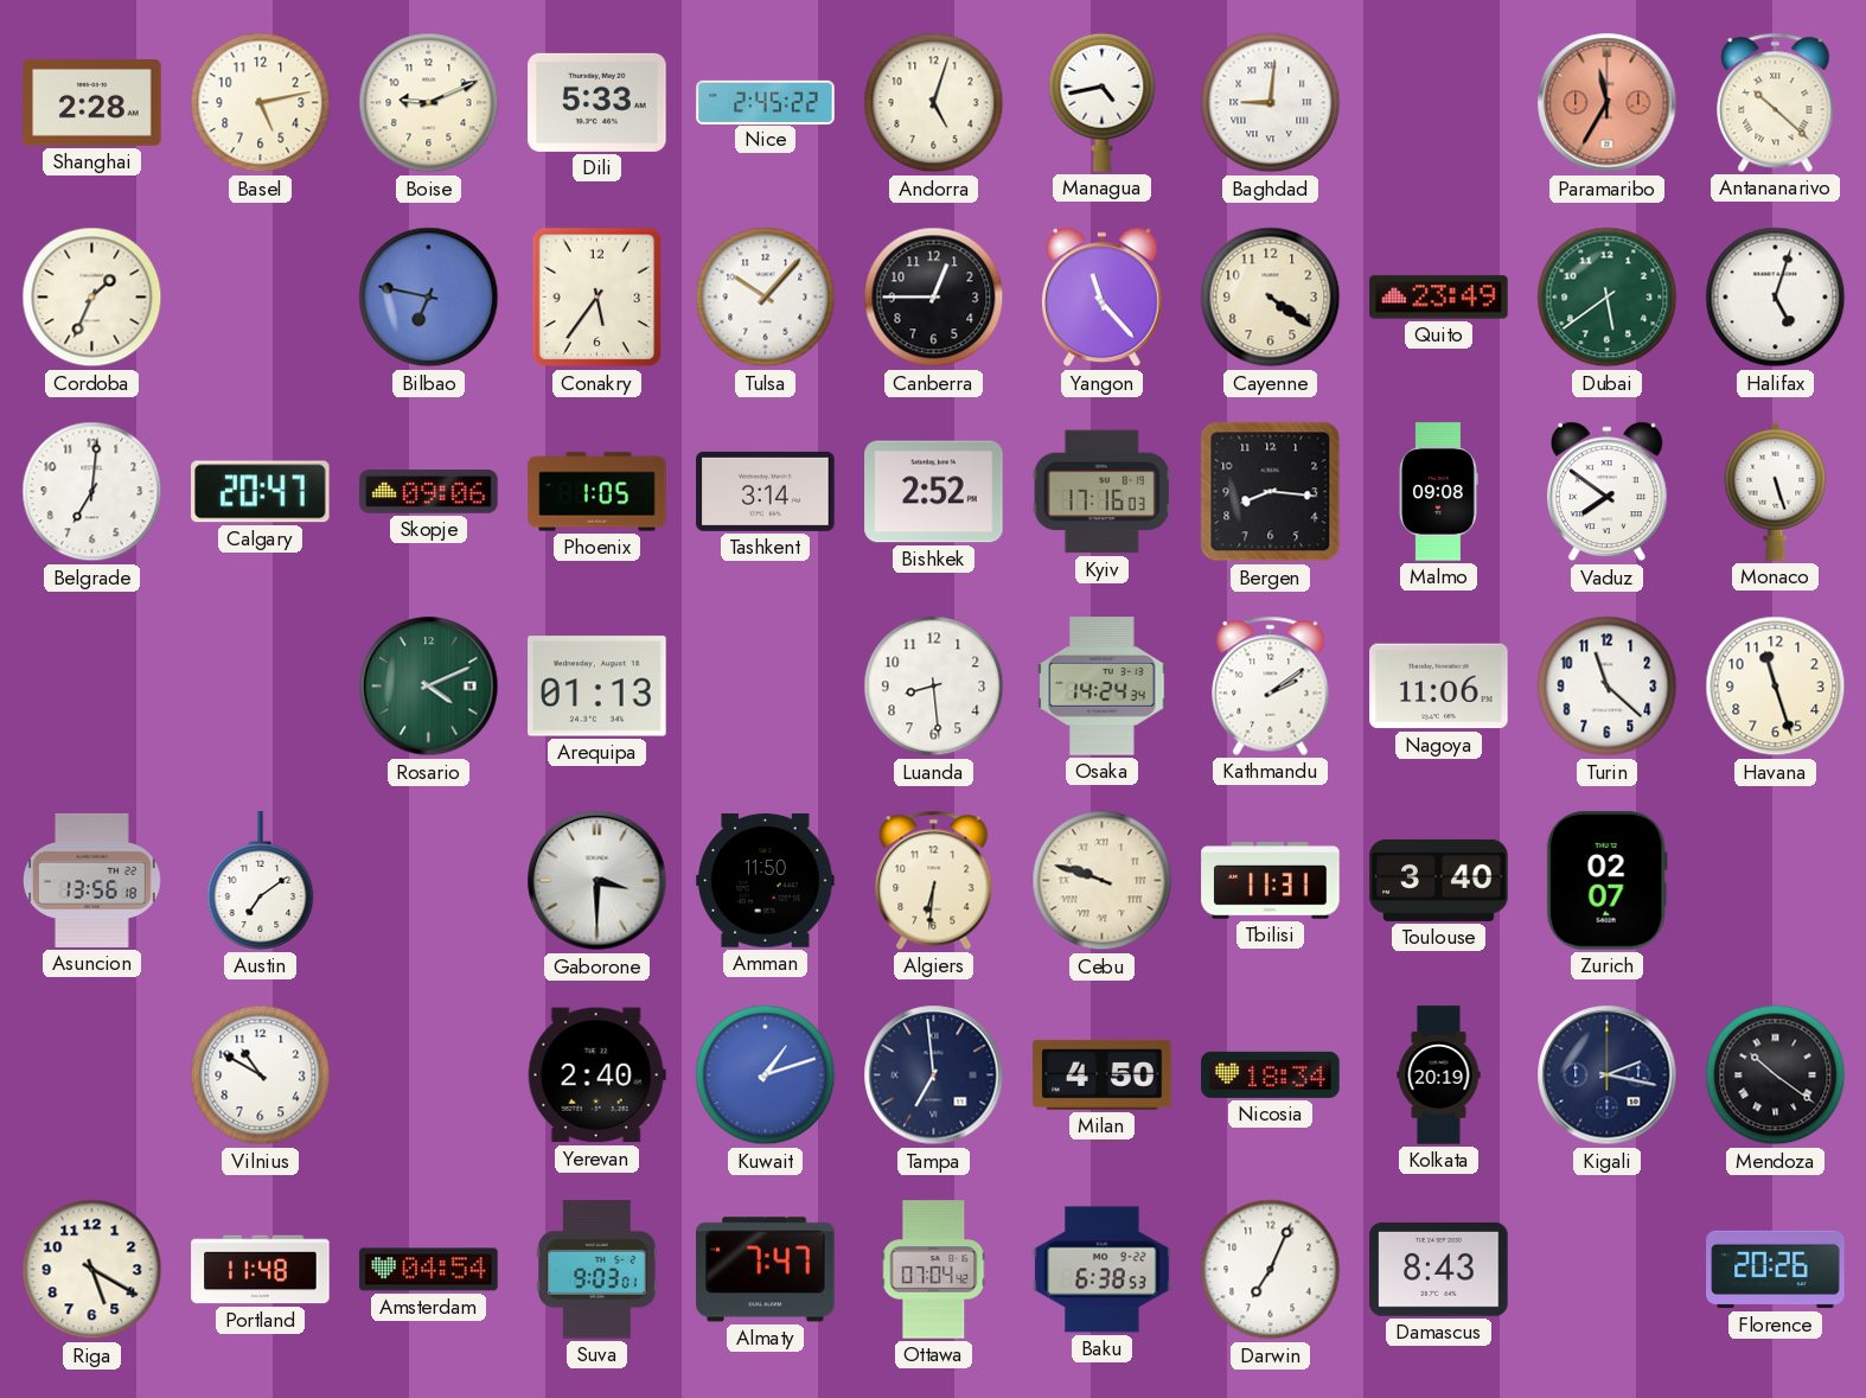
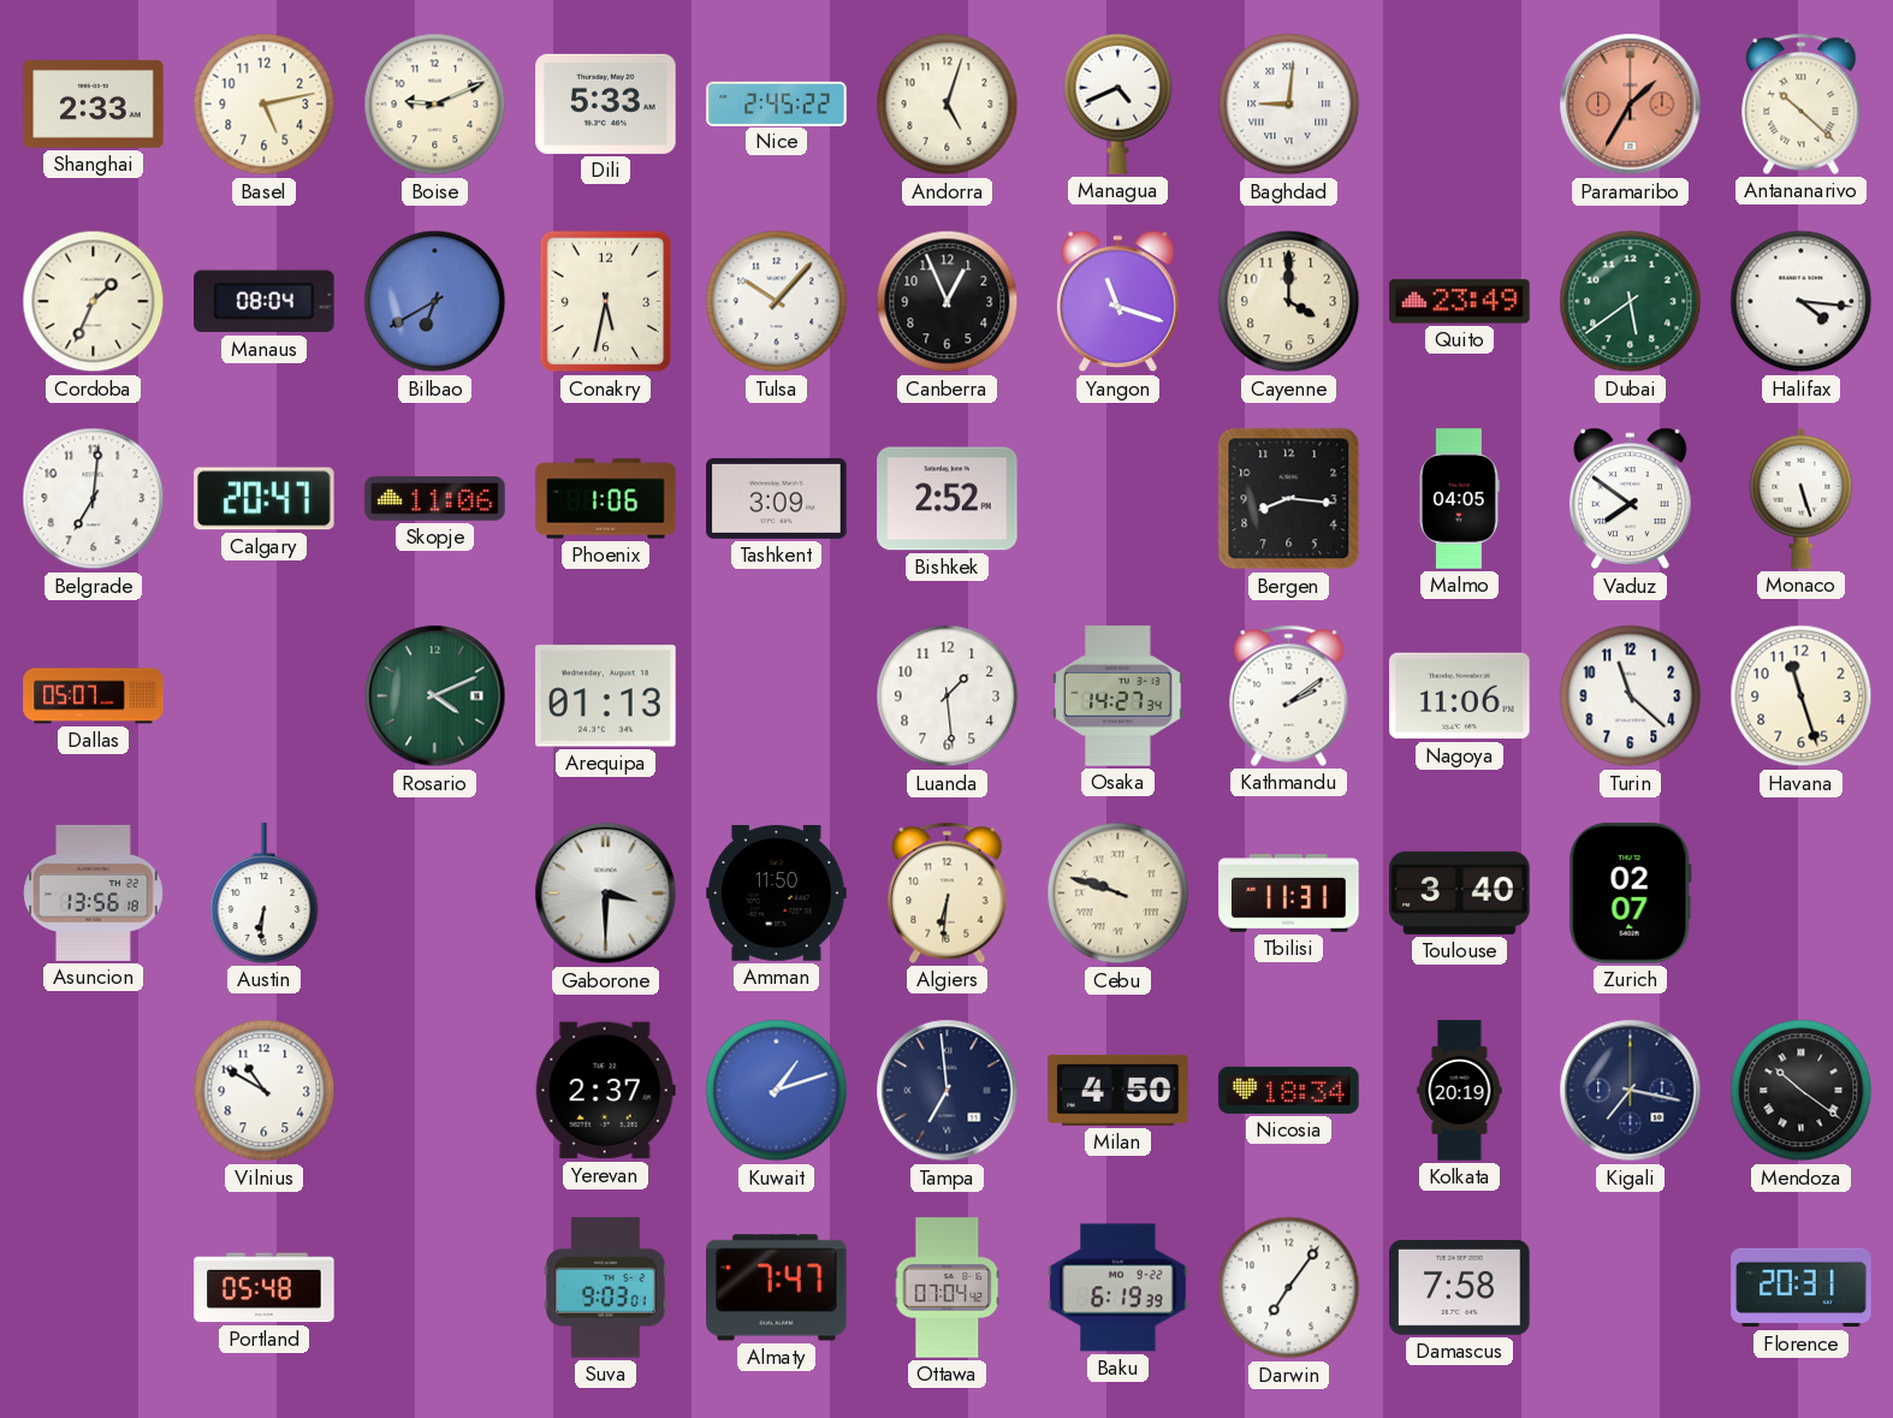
Shanghai: 2:28 -> 2:33
Managua: 4:43 -> 4:41
Paramaribo: 11:35 -> 1:35
Manaus: none -> 08:04
Bilbao: 6:47 -> 6:40
Conakry: 5:36 -> 5:32
Canberra: 12:45 -> 12:56
Yangon: 11:23 -> 11:18
Cayenne: 4:21 -> 4:00
Halifax: 5:03 -> 4:16
Skopje: 09:06 -> 11:06
Phoenix: 1:05 -> 1:06
Tashkent: 3:14 -> 3:09
Kyiv: 17:16 -> none
Malmo: 09:08 -> 04:05
Dallas: none -> 05:07
Luanda: 8:29 -> 1:29
Osaka: 14:24 -> 14:27
Austin: 7:09 -> 6:31
Yerevan: 2:40 -> 2:37
Kigali: 2:17 -> 7:17
Riga: 5:20 -> none
Portland: 11:48 -> 05:48
Amsterdam: 04:54 -> none
Baku: 6:38 -> 6:19
Darwin: 7:04 -> 7:06
Damascus: 8:43 -> 7:58
Florence: 20:26 -> 20:31
